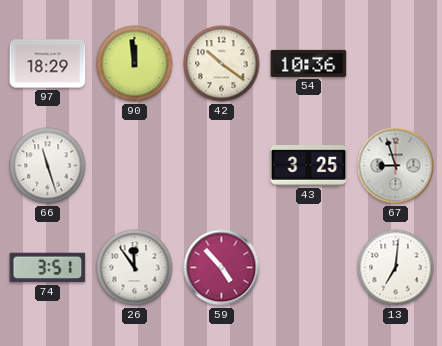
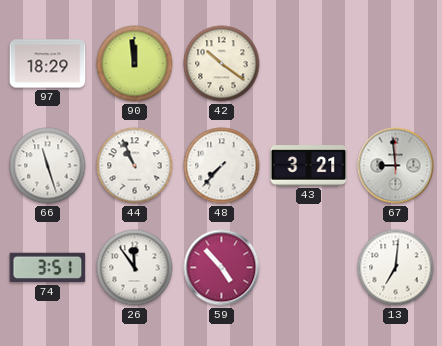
54: 10:36 -> none
44: none -> 10:56
48: none -> 7:37
43: 3:25 -> 3:21
67: 8:57 -> 8:59
